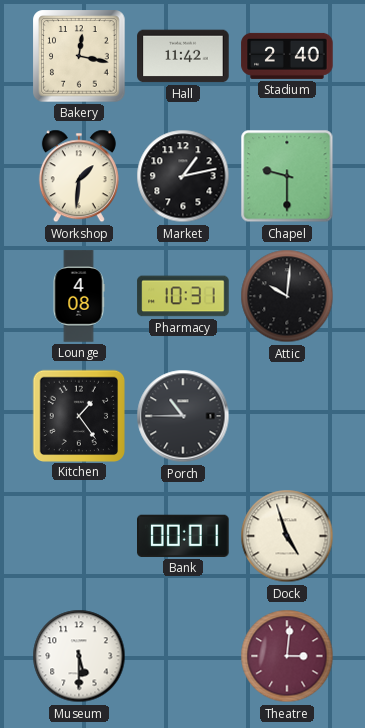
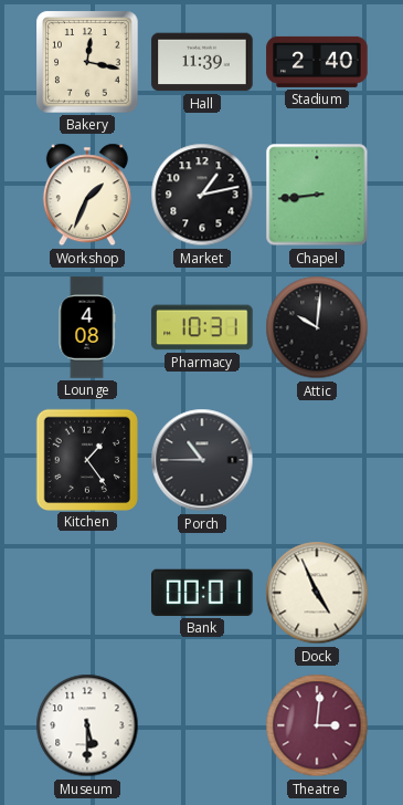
Hall: 11:42 -> 11:39
Workshop: 1:31 -> 1:34
Chapel: 9:30 -> 8:44
Dock: 4:57 -> 4:56
